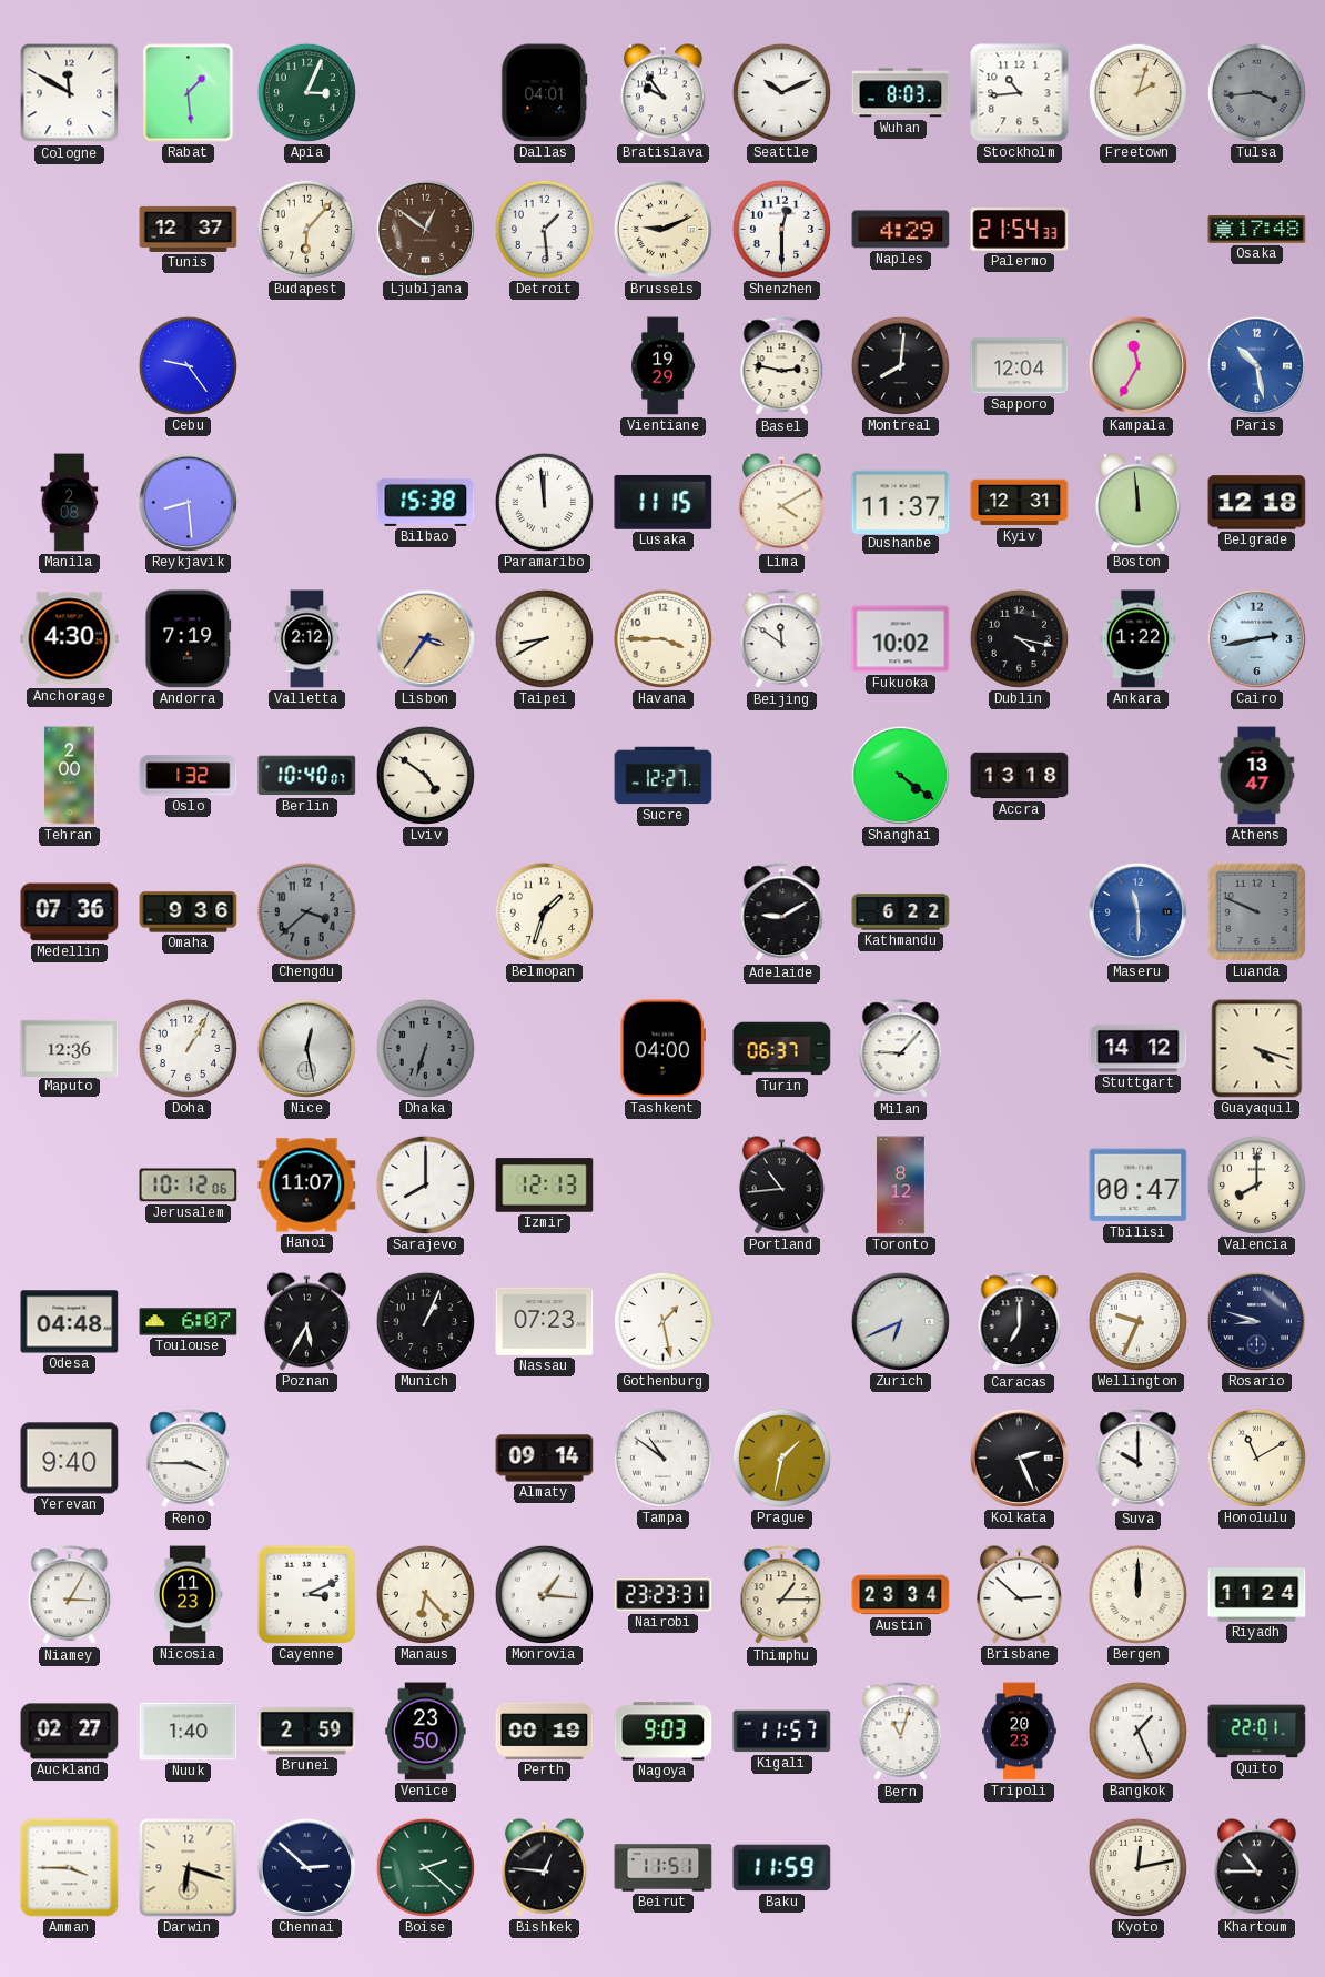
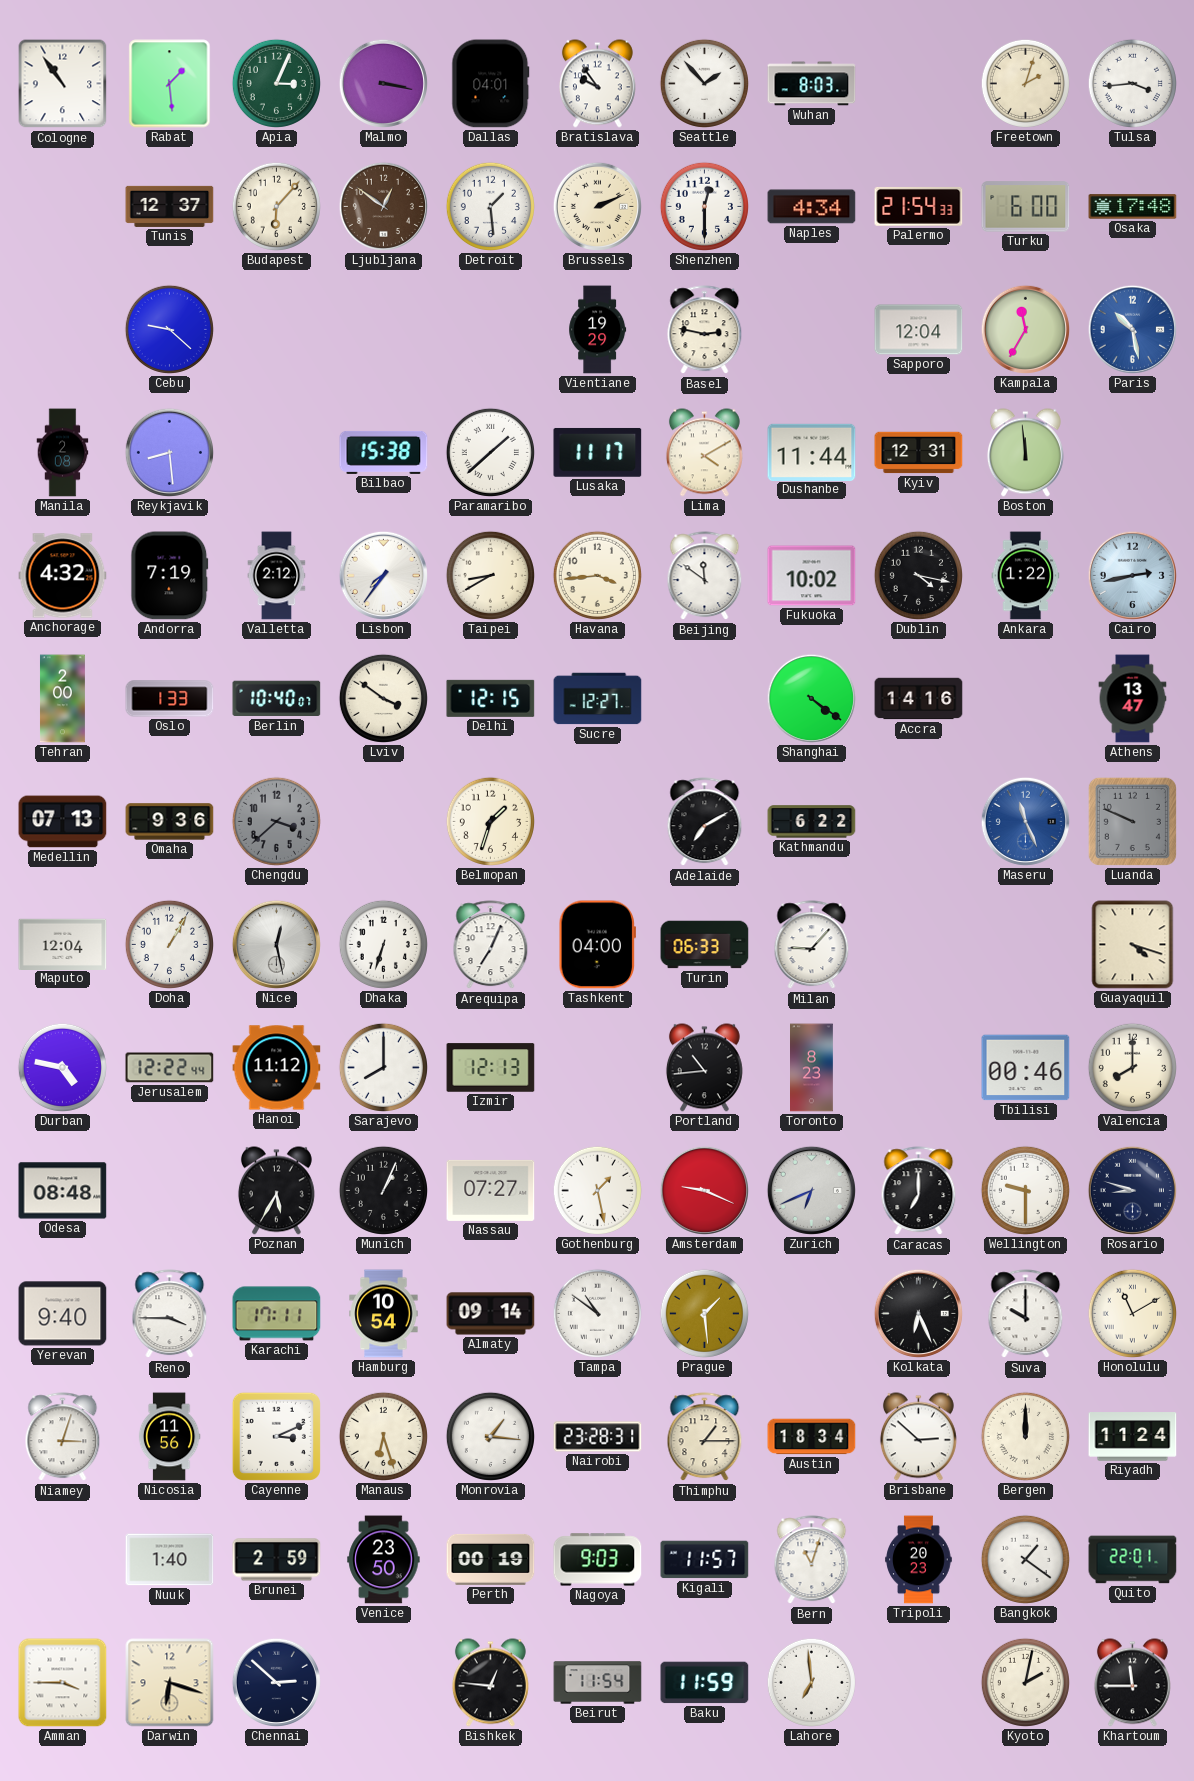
Cologne: 11:50 -> 10:54
Malmo: none -> 3:17
Seattle: 10:11 -> 1:53
Stockholm: 10:44 -> none
Tulsa dial: grey -> white
Brussels: 9:11 -> 2:11
Naples: 4:29 -> 4:34
Turku: none -> 6:00
Cebu: 9:24 -> 9:22
Montreal: 8:01 -> none
Paramaribo: 11:59 -> 1:38
Lusaka: 11:15 -> 11:17
Dushanbe: 11:37 -> 11:44
Belgrade: 12:18 -> none
Anchorage: 4:30 -> 4:32
Lisbon: 3:36 -> 7:36
Lisbon dial: champagne -> white
Havana: 3:45 -> 3:44
Oslo: 1:32 -> 1:33
Lviv: 4:51 -> 3:51
Delhi: none -> 12:15
Accra: 13:18 -> 14:16
Medellin: 07:36 -> 07:13
Adelaide: 9:10 -> 7:10
Maseru: 11:30 -> 11:26
Maputo: 12:36 -> 12:04
Dhaka dial: grey -> white
Arequipa: none -> 7:04
Turin: 06:37 -> 06:33
Stuttgart: 14:12 -> none
Durban: none -> 4:47
Jerusalem: 10:12 -> 12:22
Hanoi: 11:07 -> 11:12
Toronto: 8:12 -> 8:23
Tbilisi: 00:47 -> 00:46
Odesa: 04:48 -> 08:48
Toulouse: 6:07 -> none
Nassau: 07:23 -> 07:27
Amsterdam: none -> 9:19
Wellington: 9:34 -> 9:30
Karachi: none -> 17:11
Hamburg: none -> 10:54
Prague: 1:32 -> 1:29
Kolkata: 2:26 -> 6:26
Niamey: 3:05 -> 3:03
Nicosia: 11:23 -> 11:56
Manaus: 6:23 -> 6:27
Nairobi: 23:23 -> 23:28
Austin: 23:34 -> 18:34
Auckland: 02:27 -> none
Bangkok: 1:26 -> 1:21
Boise: 2:22 -> none
Beirut: 11:51 -> 11:54
Lahore: none -> 6:59
Kyoto: 12:13 -> 2:02
Khartoum: 10:45 -> 11:45
